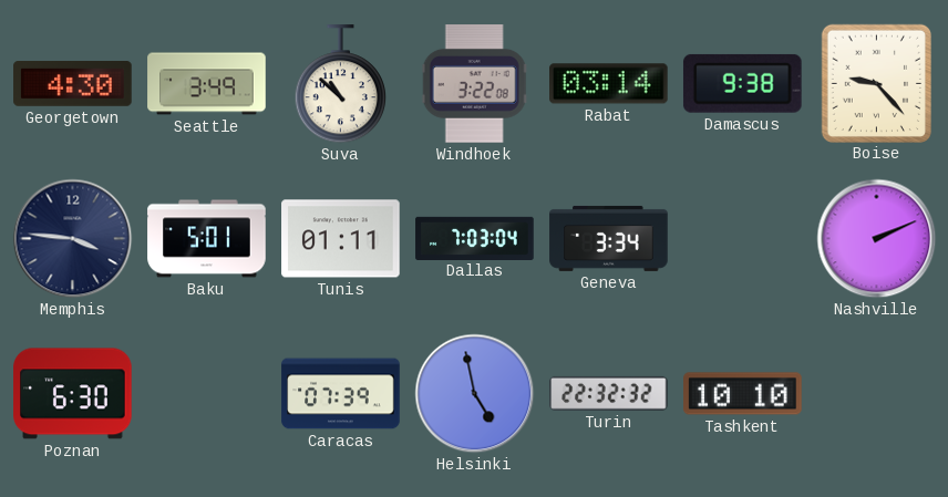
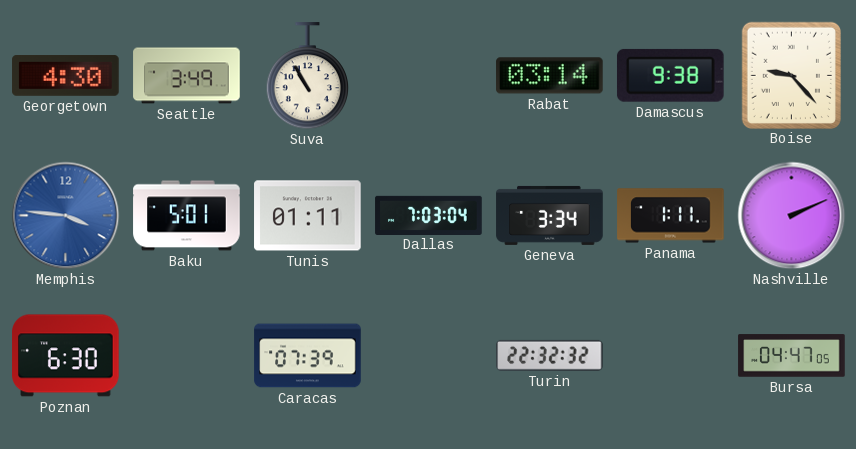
Suva: 10:52 -> 10:55
Windhoek: 3:22 -> none
Memphis dial: navy -> blue
Panama: none -> 1:11
Helsinki: 4:58 -> none
Tashkent: 10:10 -> none
Bursa: none -> 04:47
